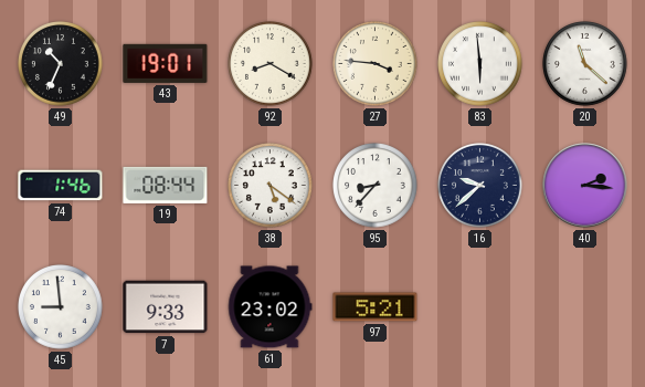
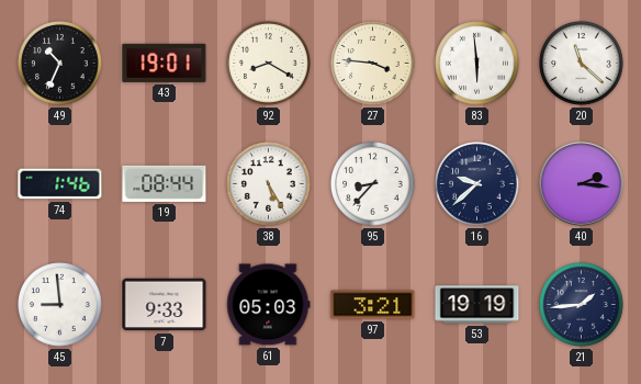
38: 5:21 -> 5:25
61: 23:02 -> 05:03
97: 5:21 -> 3:21
53: none -> 19:19
21: none -> 1:44
